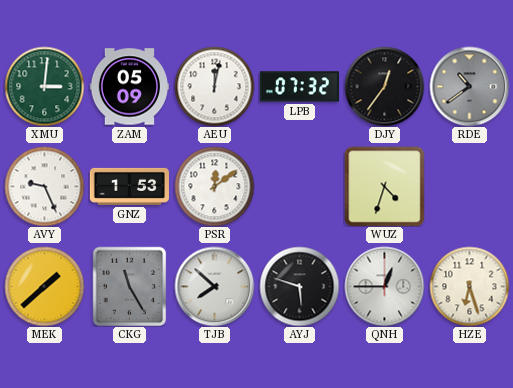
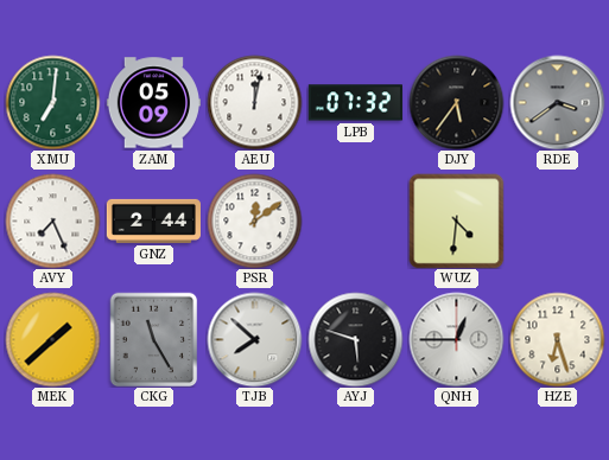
XMU: 3:01 -> 7:01
DJY: 12:36 -> 5:36
RDE: 10:39 -> 3:39
AVY: 9:26 -> 7:26
GNZ: 1:53 -> 2:44
WUZ: 4:33 -> 4:31
